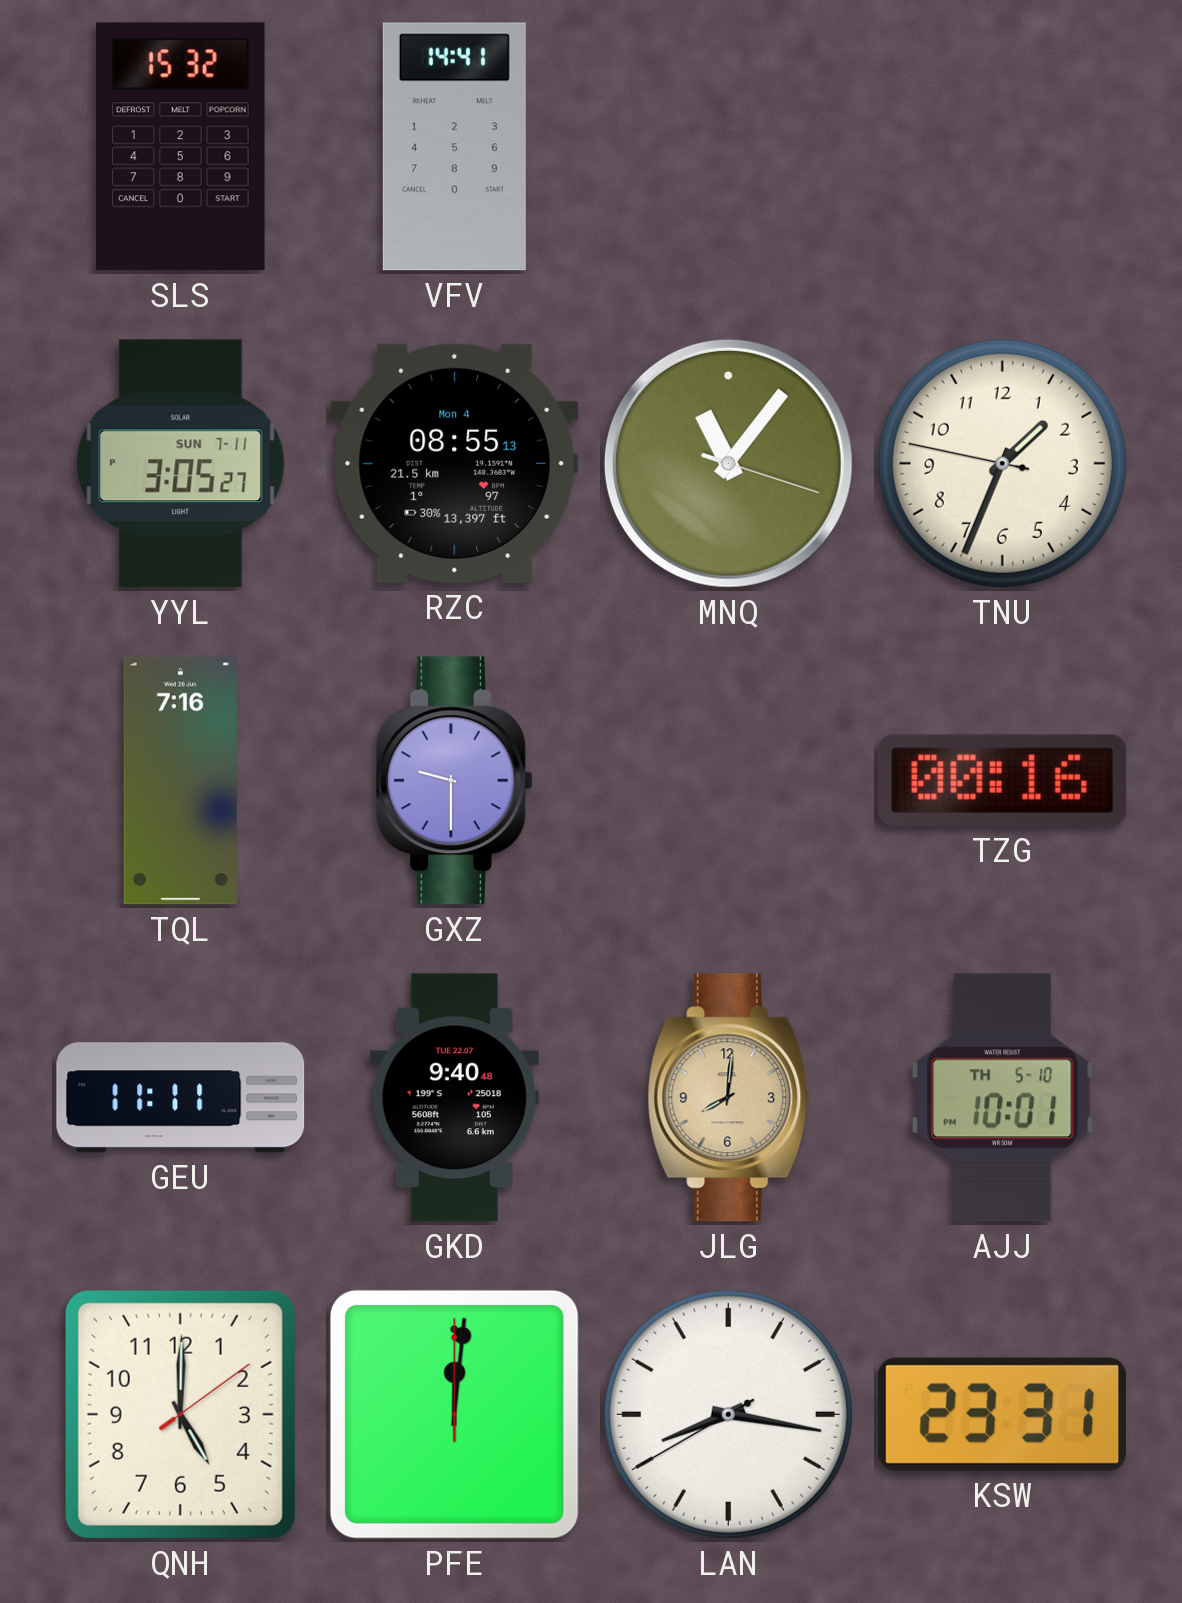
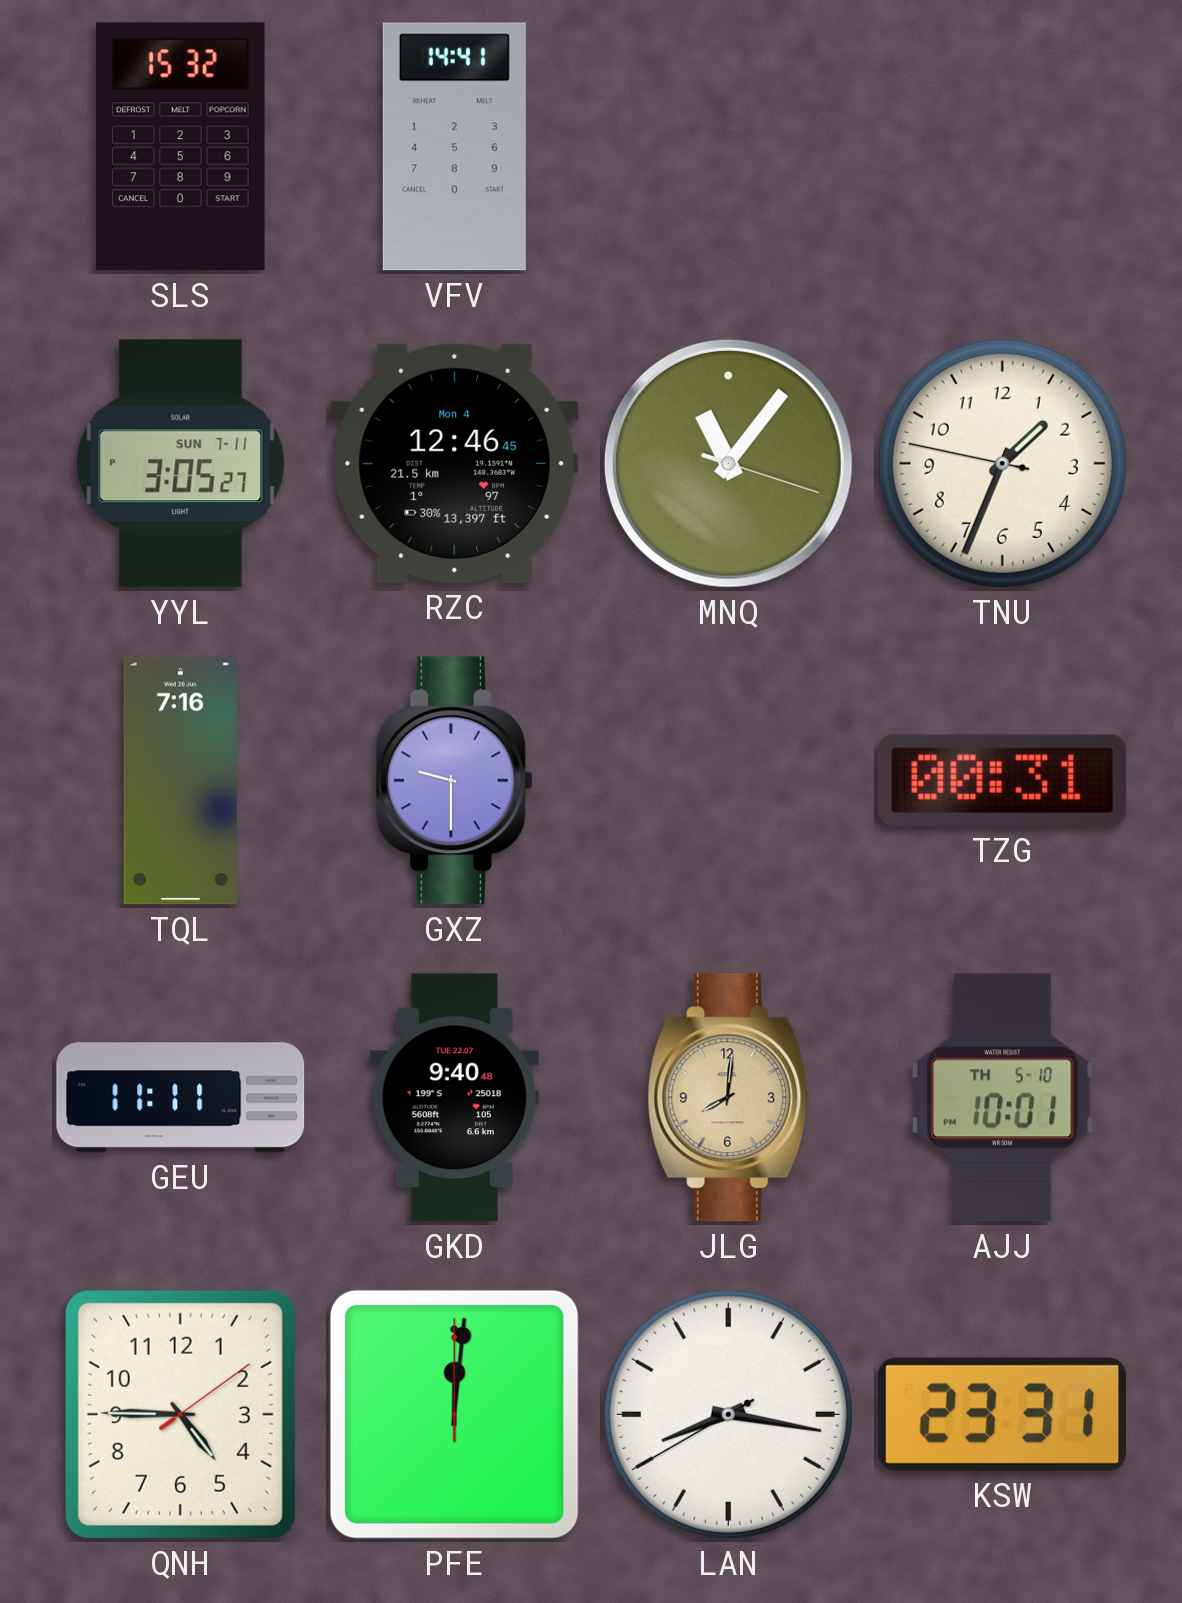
RZC: 08:55 -> 12:46
TZG: 00:16 -> 00:31
QNH: 5:00 -> 4:45
